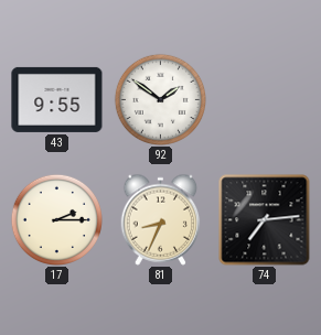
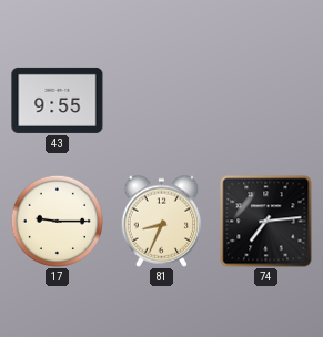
92: 1:51 -> none
17: 2:15 -> 9:15
